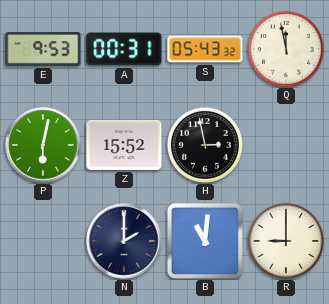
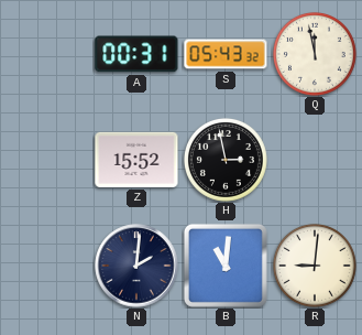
E: 9:53 -> none
P: 6:02 -> none
N: 2:00 -> 2:01
R: 9:00 -> 9:01
